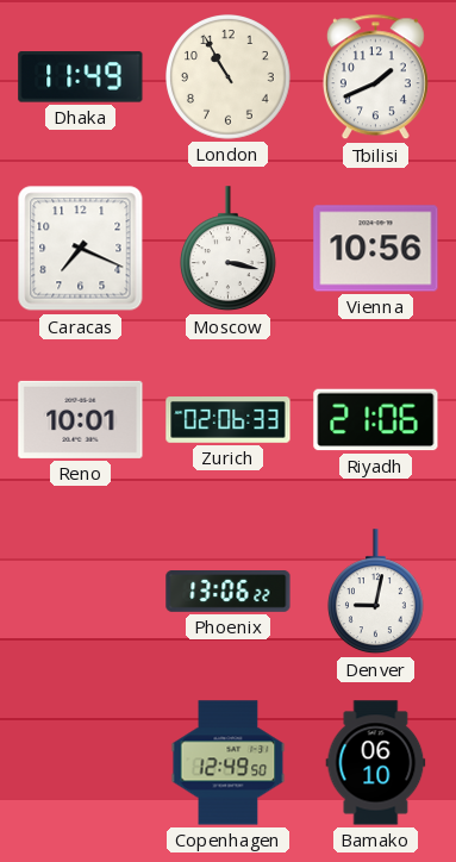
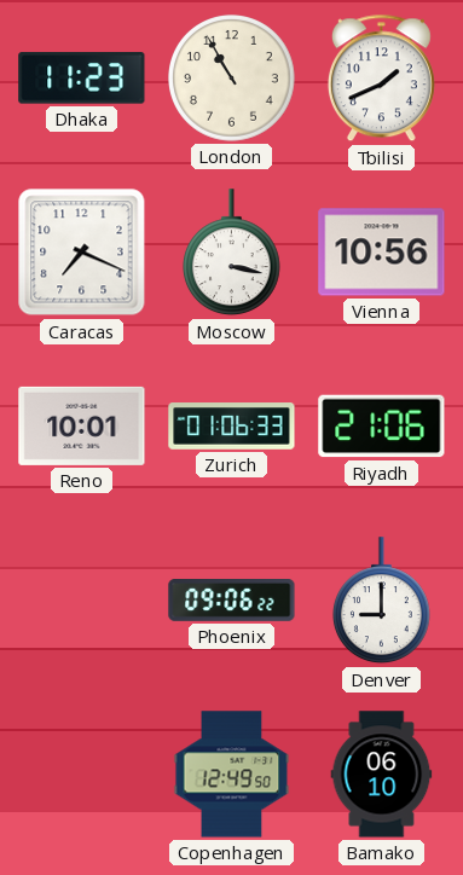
Dhaka: 11:49 -> 11:23
Zurich: 02:06 -> 01:06
Phoenix: 13:06 -> 09:06
Denver: 9:02 -> 9:00
